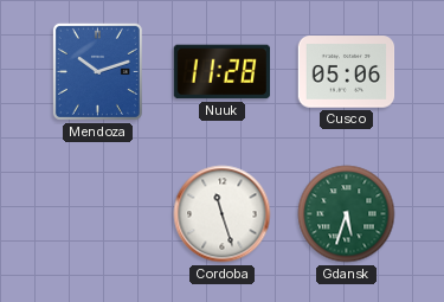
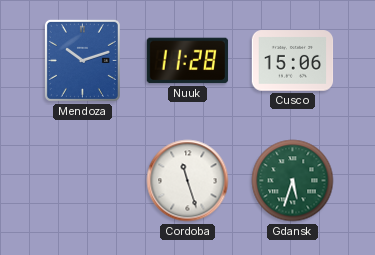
Cusco: 05:06 -> 15:06
